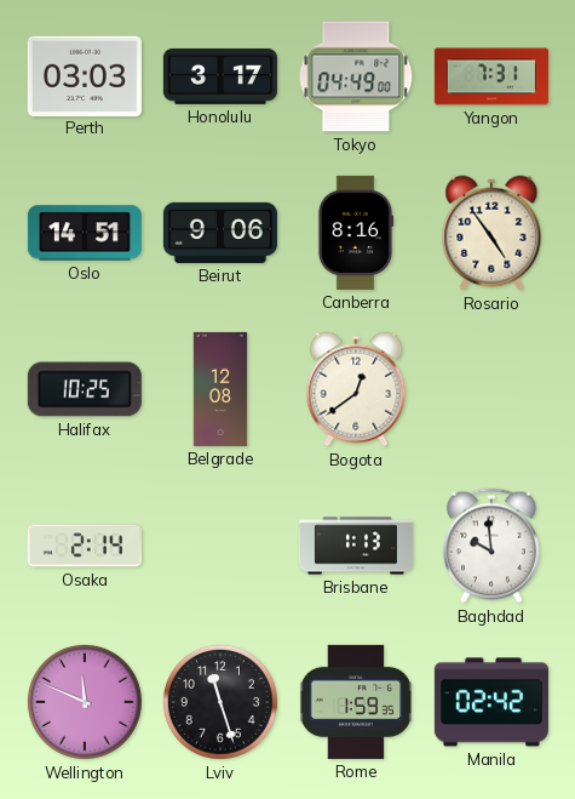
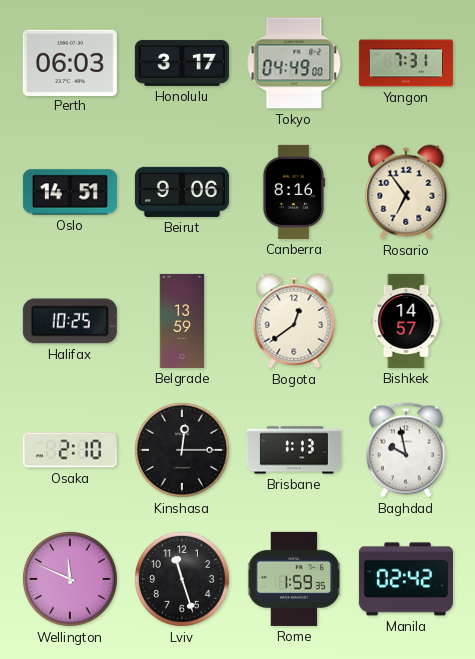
Perth: 03:03 -> 06:03
Rosario: 4:54 -> 6:54
Belgrade: 12:08 -> 13:59
Bishkek: none -> 14:57
Osaka: 2:14 -> 2:10
Kinshasa: none -> 12:15
Baghdad: 9:59 -> 9:58
